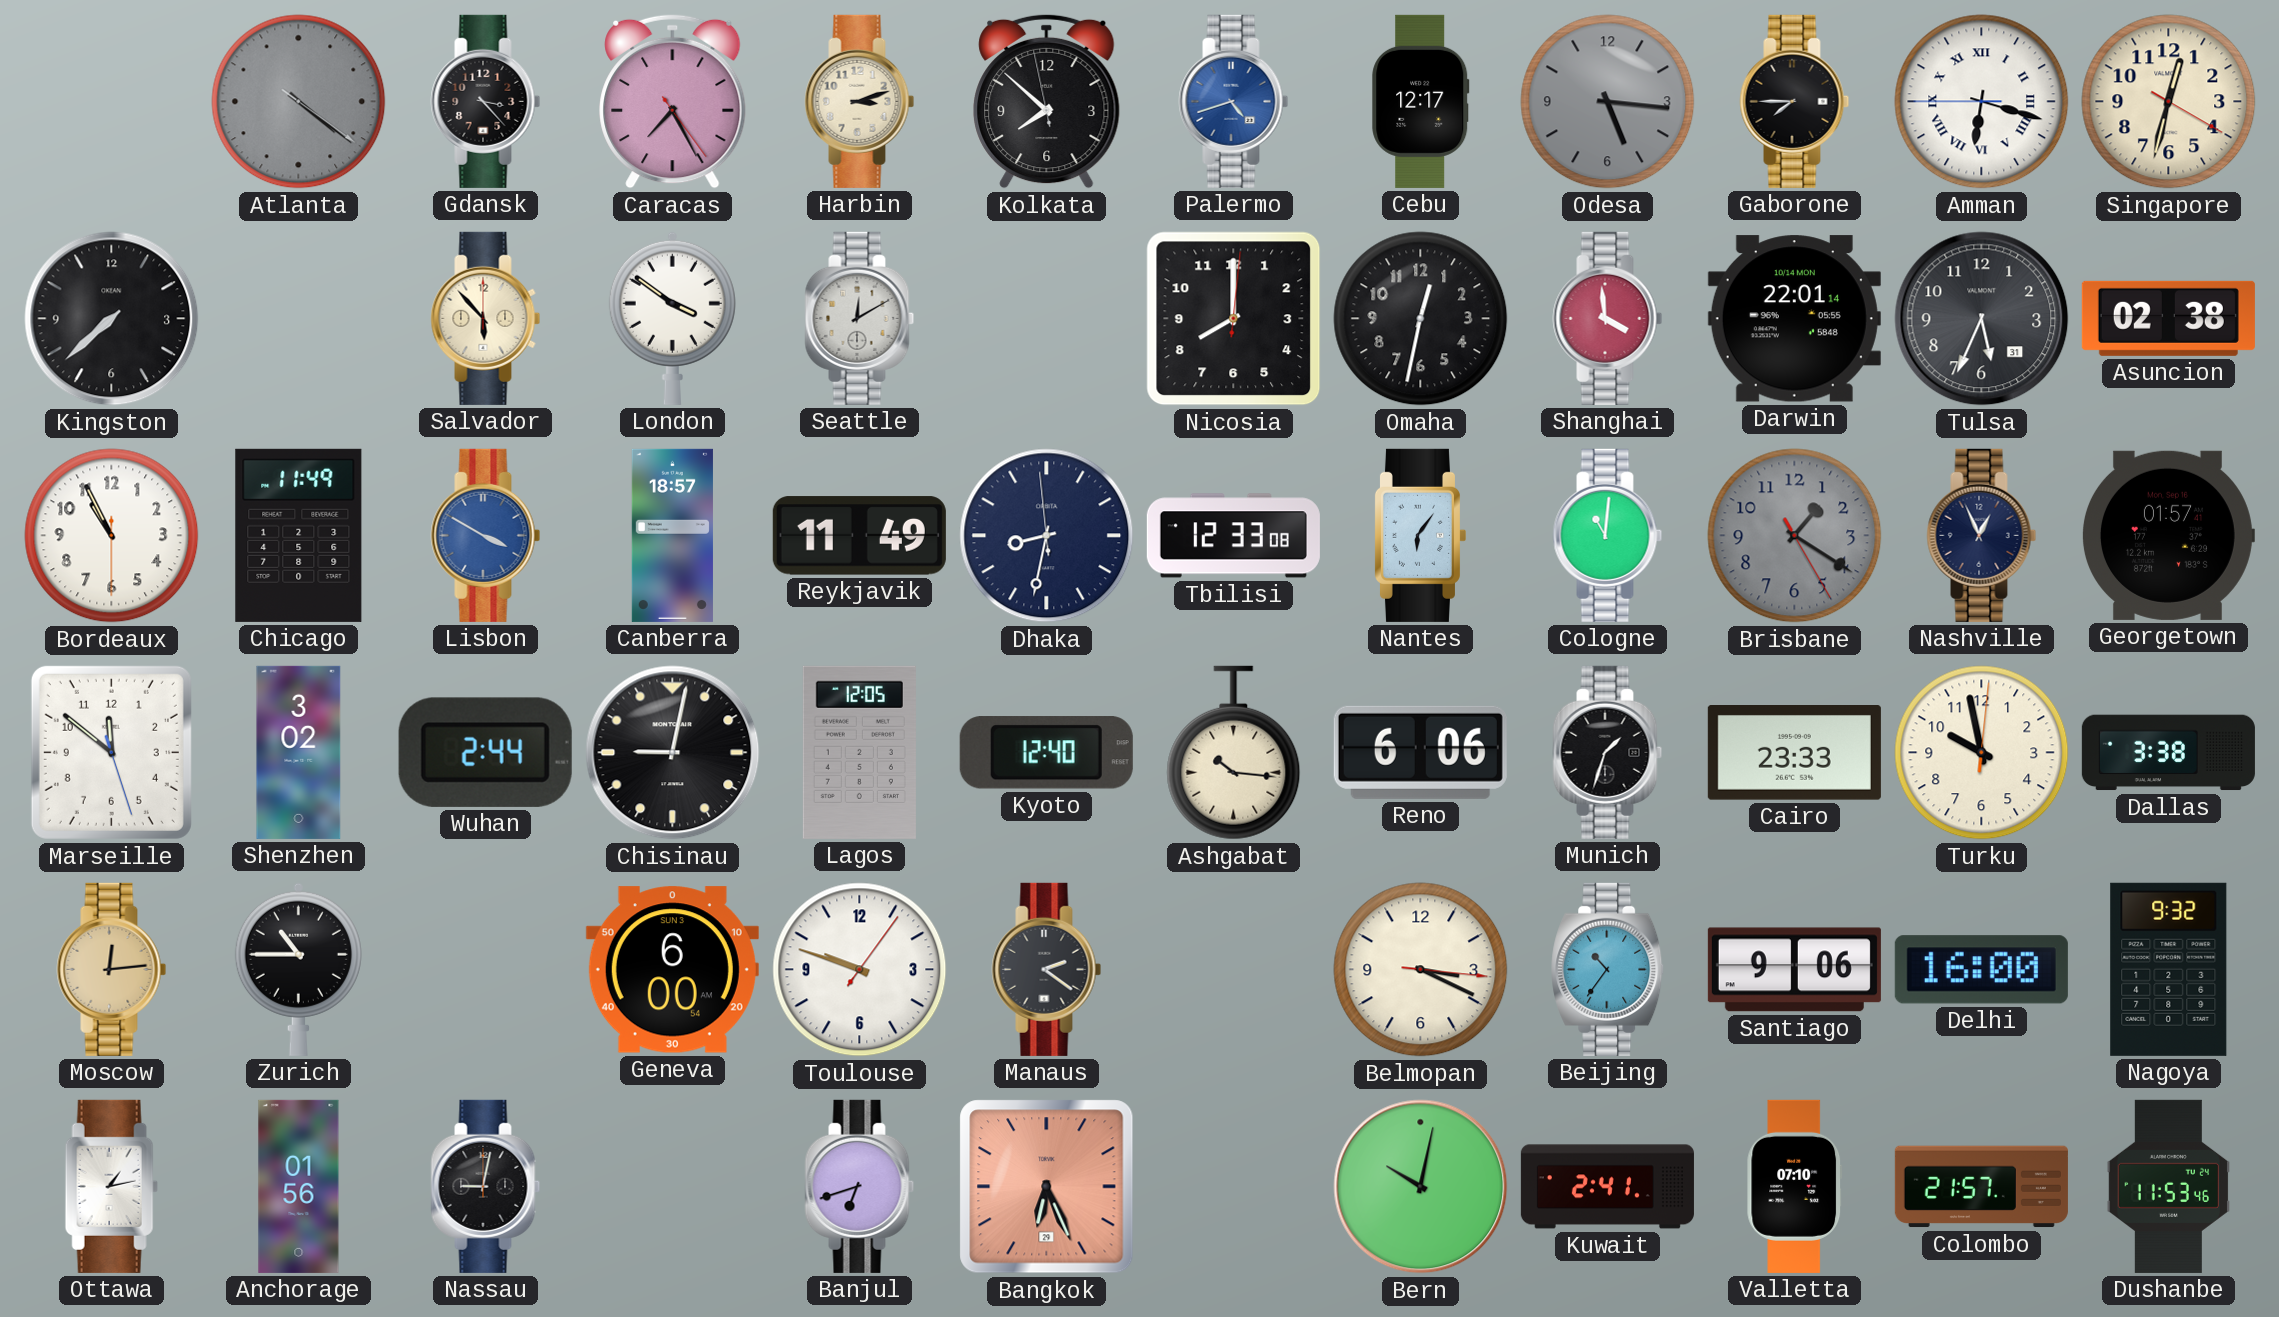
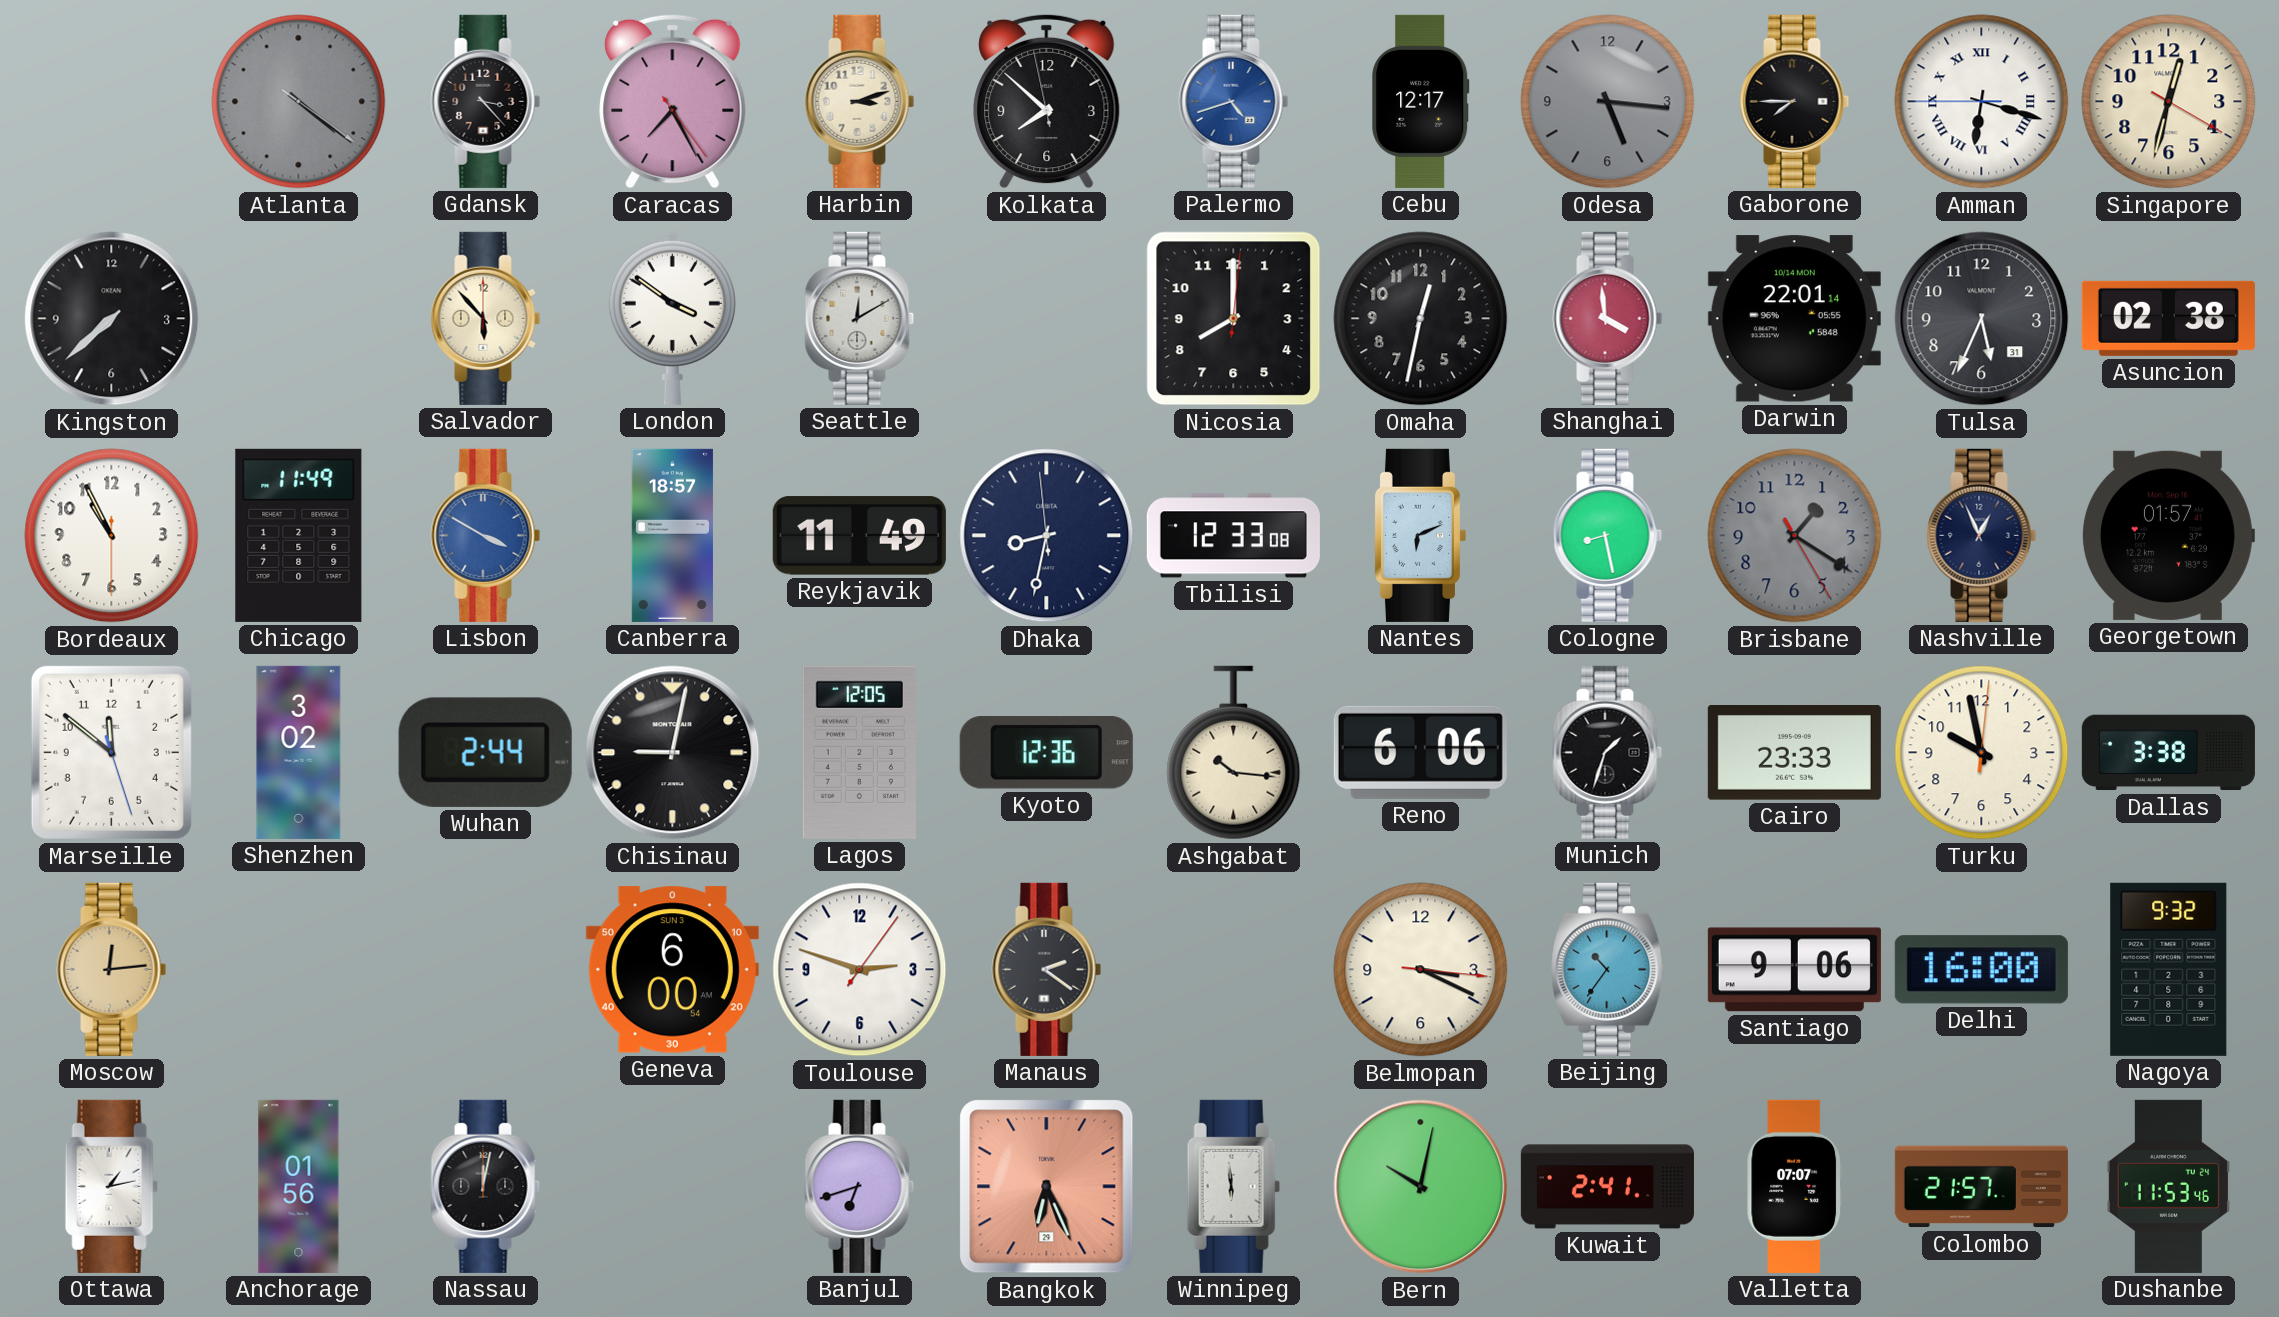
Nantes: 6:06 -> 6:11
Cologne: 11:01 -> 8:28
Kyoto: 12:40 -> 12:36
Zurich: 10:45 -> none
Toulouse: 9:48 -> 2:48
Nassau: 9:02 -> 12:02
Winnipeg: none -> 5:59
Valletta: 07:10 -> 07:07
